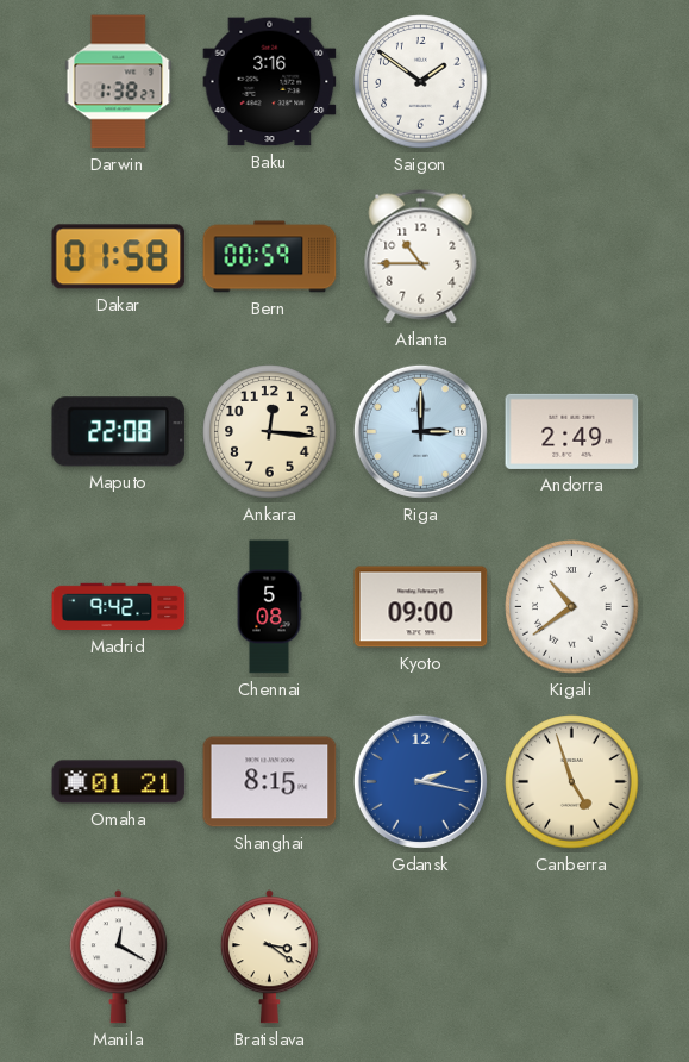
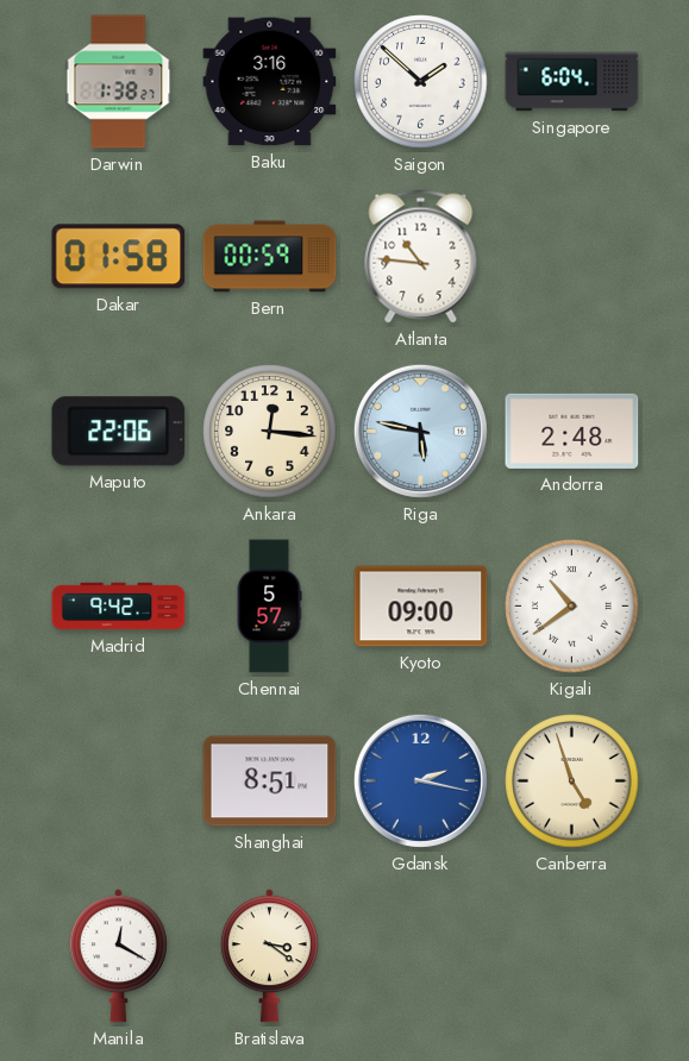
Saigon: 1:51 -> 1:52
Singapore: none -> 6:04
Atlanta: 10:45 -> 10:46
Maputo: 22:08 -> 22:06
Riga: 3:00 -> 5:47
Andorra: 2:49 -> 2:48
Chennai: 5:08 -> 5:57
Omaha: 01:21 -> none
Shanghai: 8:15 -> 8:51
